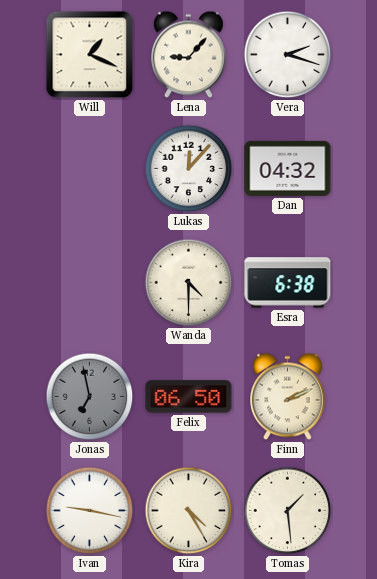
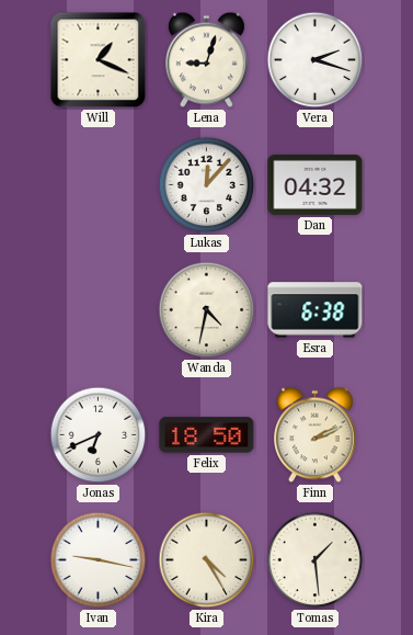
Lena: 9:07 -> 9:03
Wanda: 4:30 -> 4:32
Jonas: 6:58 -> 6:41
Jonas dial: grey -> white
Felix: 06:50 -> 18:50
